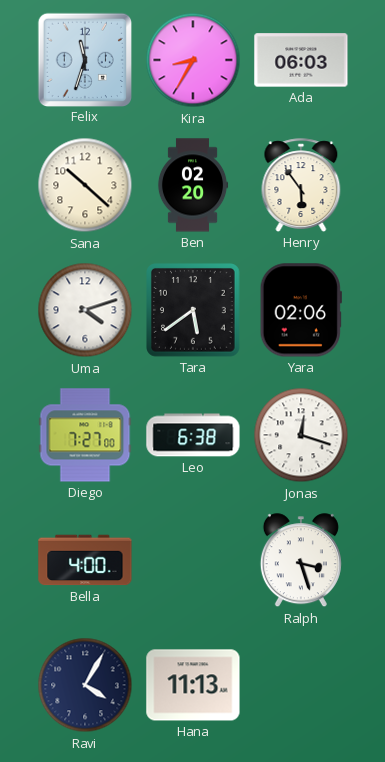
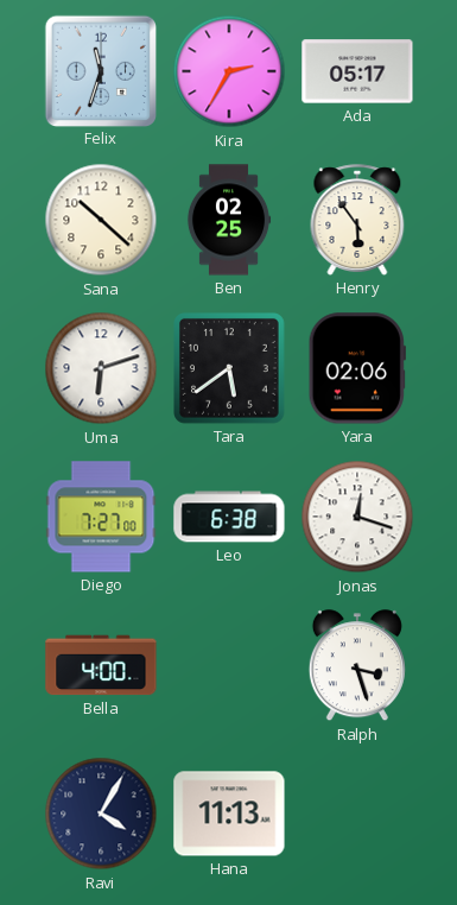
Kira: 8:35 -> 2:35
Ada: 06:03 -> 05:17
Ben: 02:20 -> 02:25
Uma: 4:12 -> 6:12
